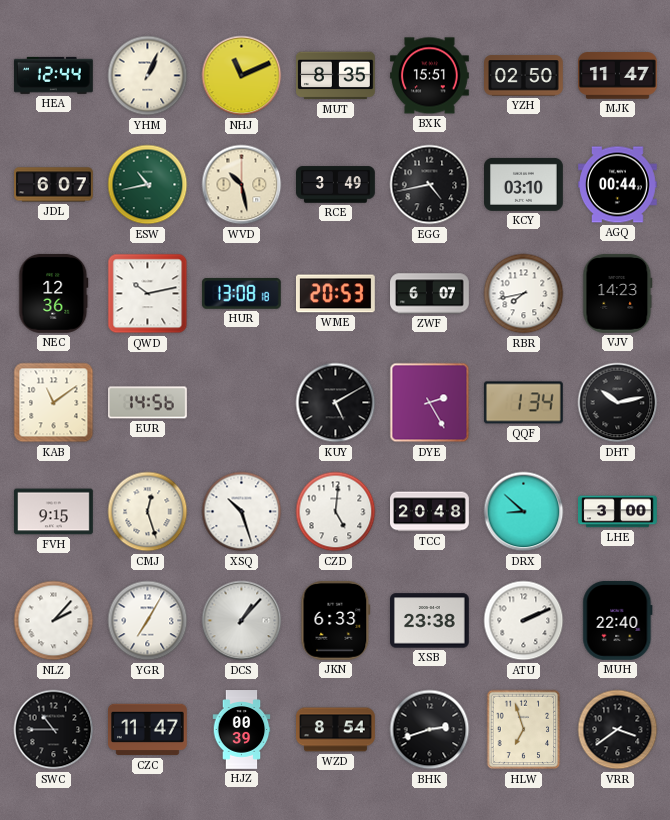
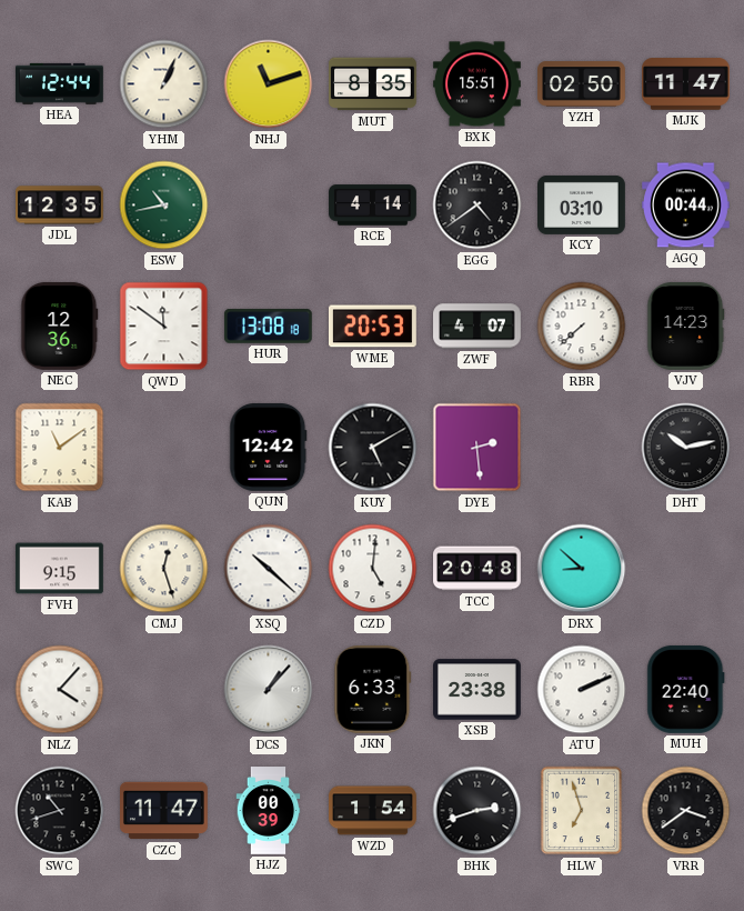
NHJ: 11:11 -> 11:12
JDL: 6:07 -> 12:35
WVD: 10:28 -> none
RCE: 3:49 -> 4:14
EGG: 4:43 -> 4:39
QWD: 10:13 -> 11:51
ZWF: 6:07 -> 4:07
RBR: 7:43 -> 7:38
EUR: 14:56 -> none
QUN: none -> 12:42
DYE: 2:25 -> 2:29
QQF: 1:34 -> none
XSQ: 10:27 -> 10:22
LHE: 3:00 -> none
NLZ: 2:07 -> 4:07
YGR: 7:05 -> none
SWC: 10:45 -> 10:42
WZD: 8:54 -> 1:54
